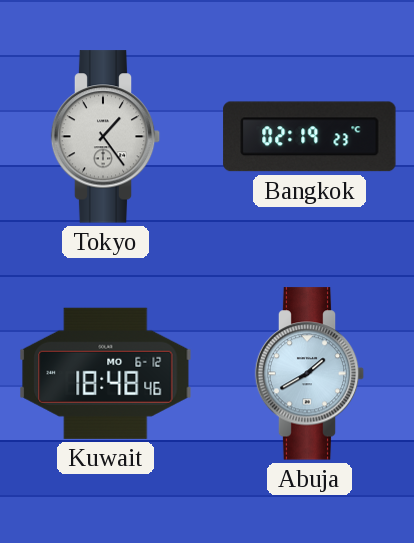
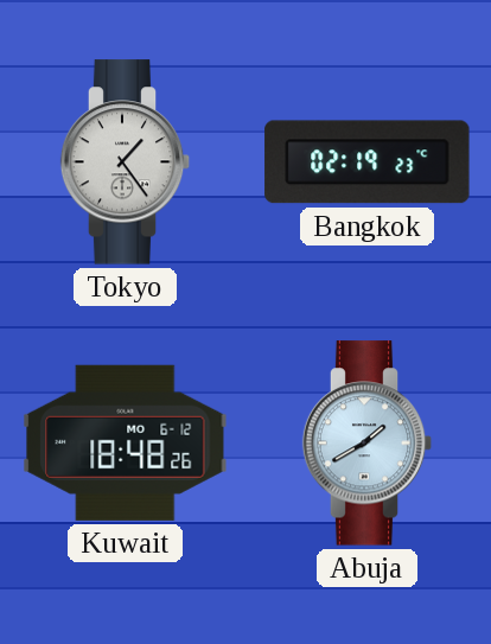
Kuwait: 18:48:46 -> 18:48:26
